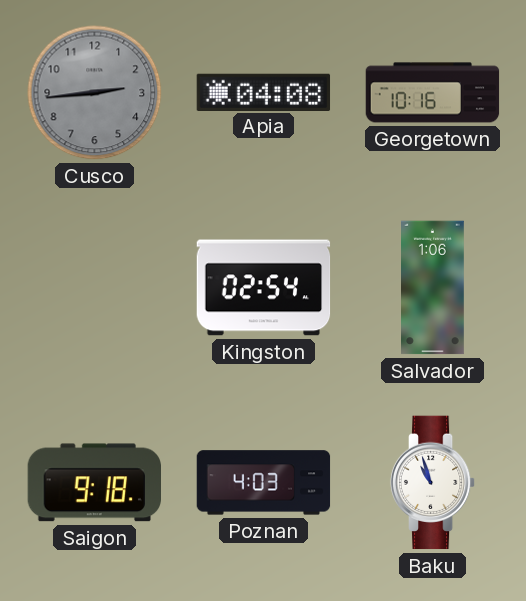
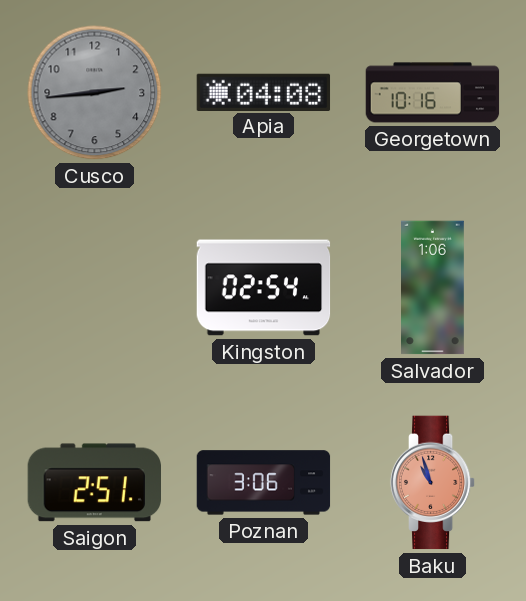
Saigon: 9:18 -> 2:51
Poznan: 4:03 -> 3:06
Baku dial: white -> salmon
